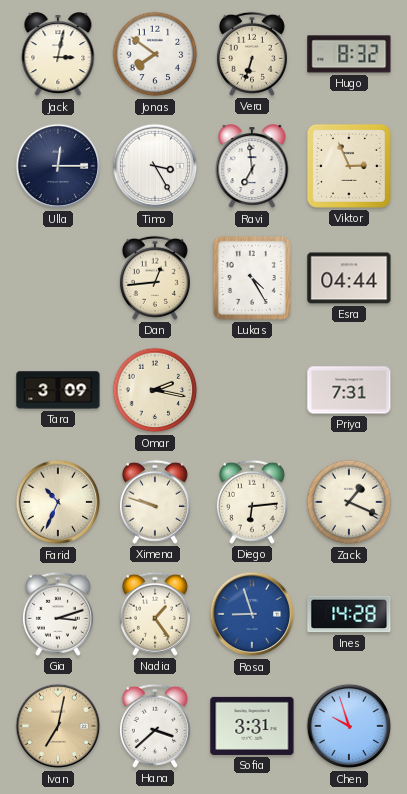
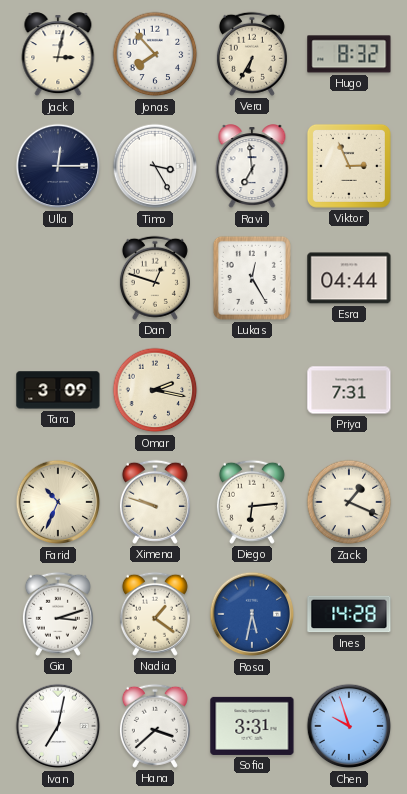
Jonas: 7:51 -> 7:53
Vera: 6:33 -> 6:35
Dan: 12:44 -> 12:48
Lukas: 4:25 -> 12:25
Nadia: 1:24 -> 1:21
Rosa: 8:57 -> 5:32
Ivan dial: champagne -> white
